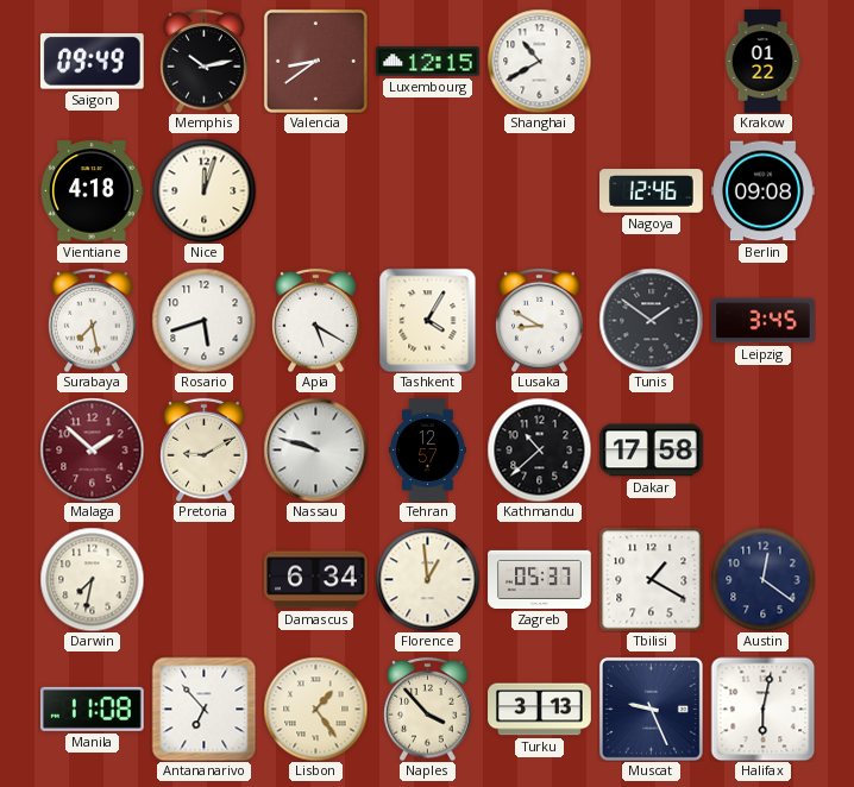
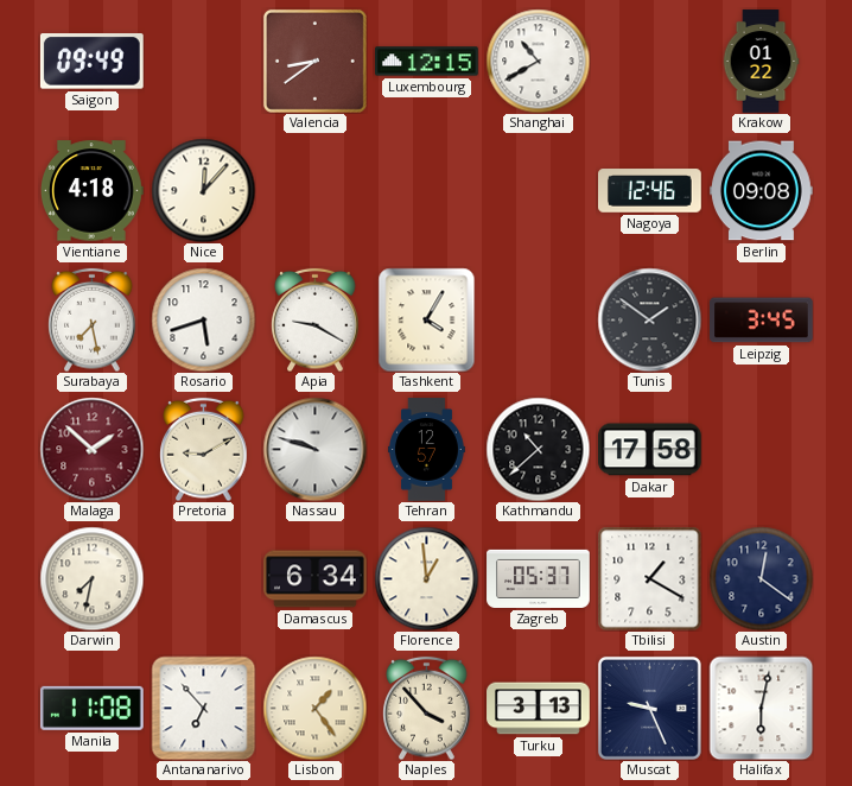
Memphis: 10:13 -> none
Nice: 12:03 -> 12:07
Apia: 5:20 -> 9:20
Lusaka: 8:50 -> none
